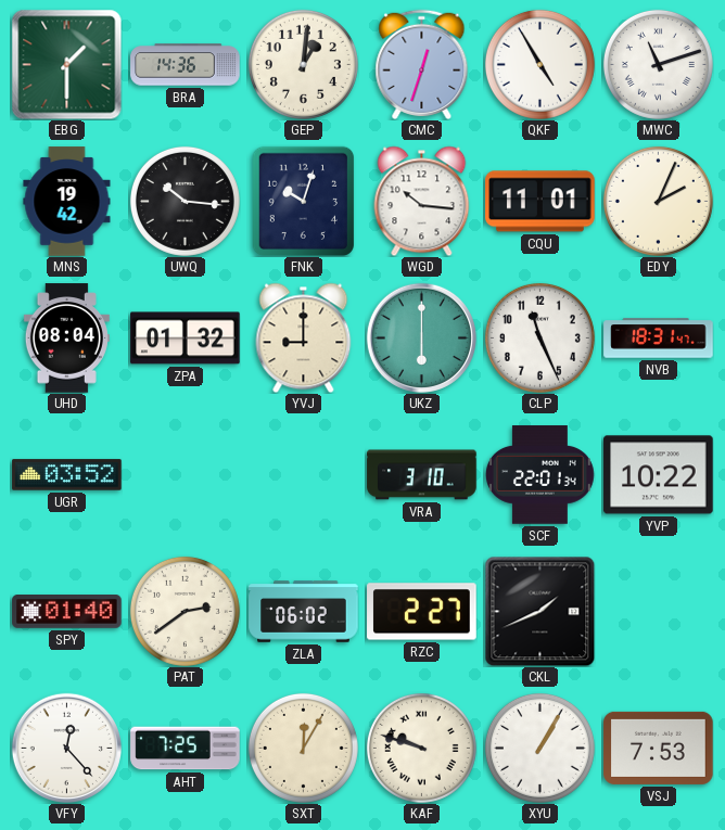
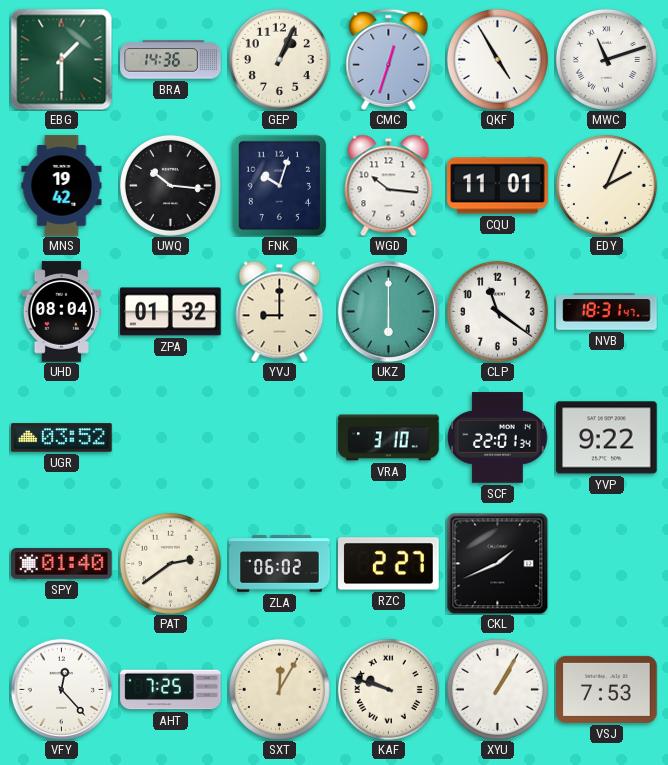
GEP: 1:01 -> 1:04
CLP: 11:26 -> 11:21
YVP: 10:22 -> 9:22
